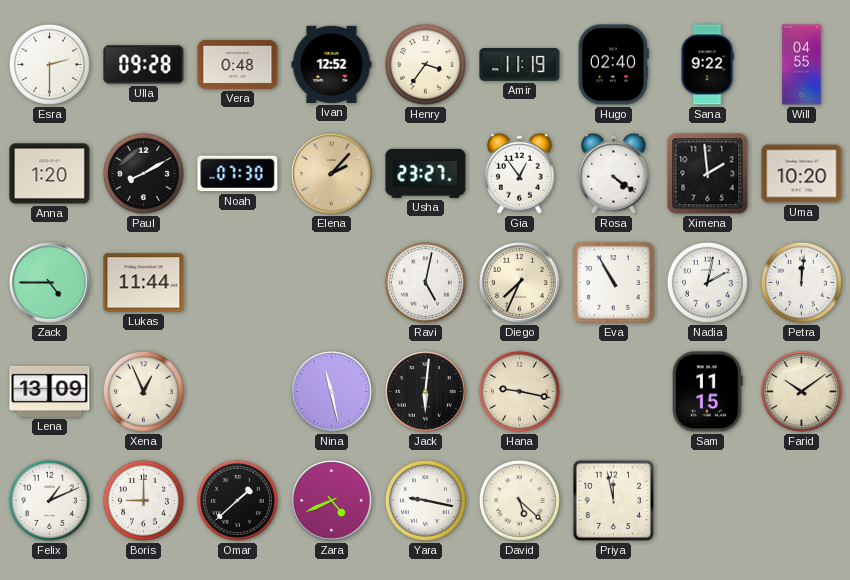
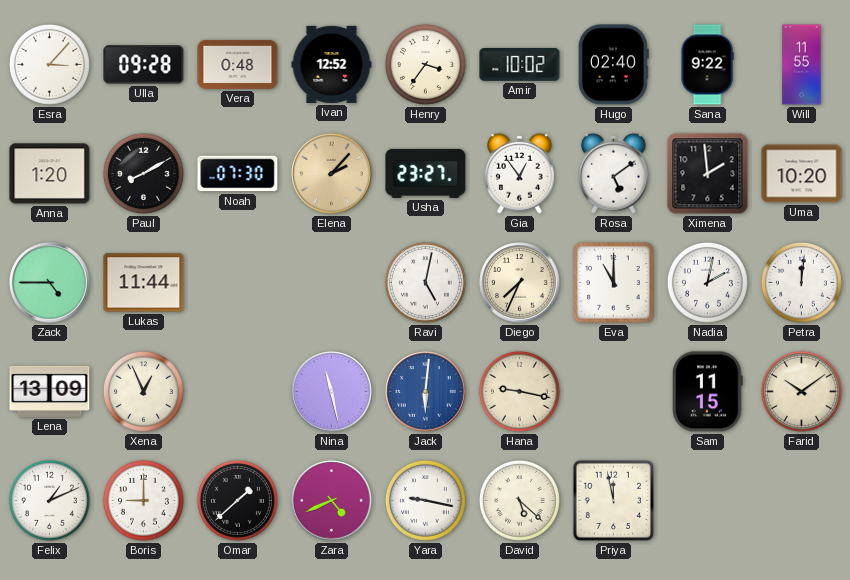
Esra: 2:30 -> 3:07
Amir: 11:19 -> 10:02
Will: 04:55 -> 11:55
Rosa: 4:21 -> 5:09
Eva: 10:55 -> 11:00
Jack dial: black -> blue
